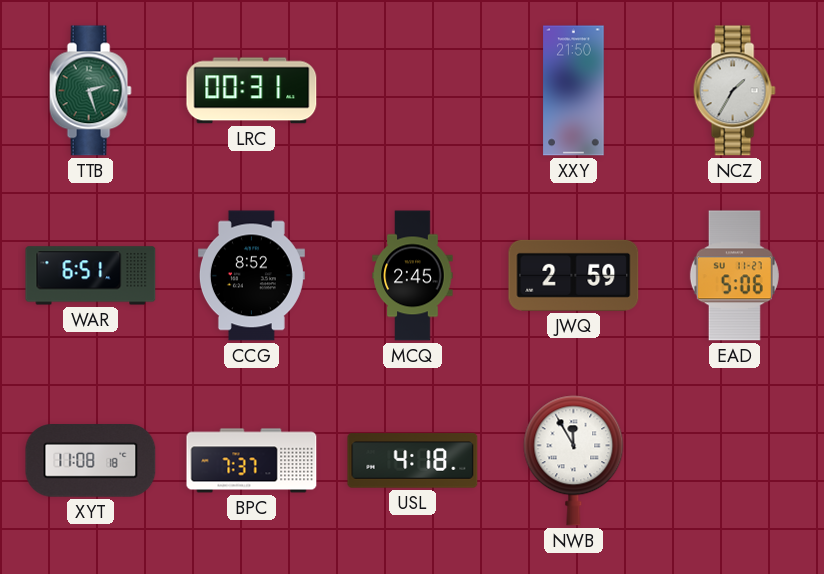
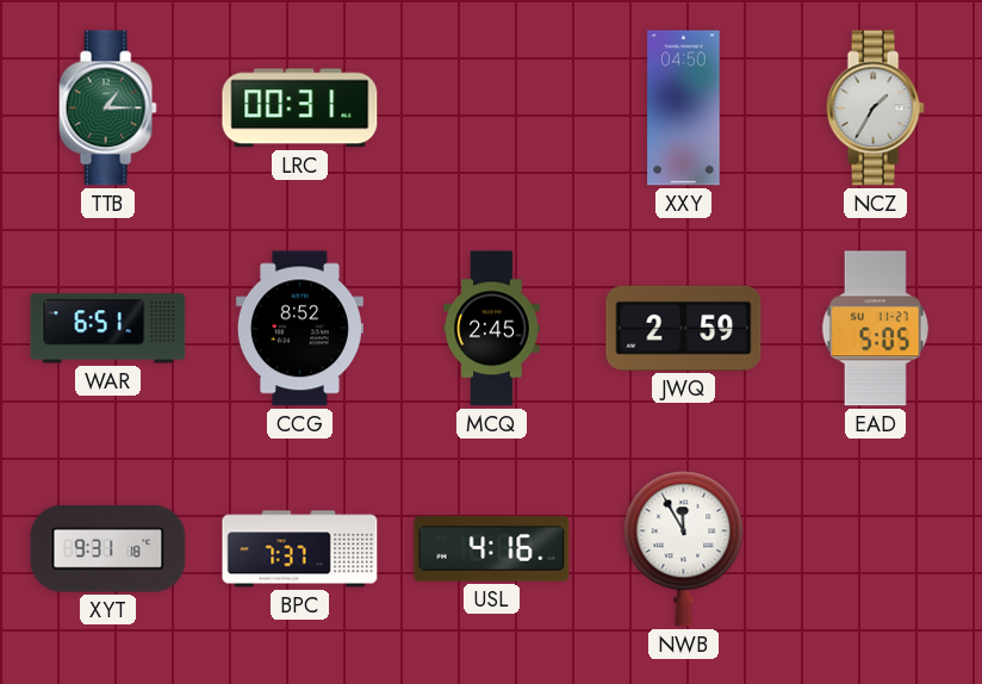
TTB: 2:27 -> 1:15
XXY: 21:50 -> 04:50
EAD: 5:06 -> 5:05
XYT: 11:08 -> 9:31
USL: 4:18 -> 4:16
